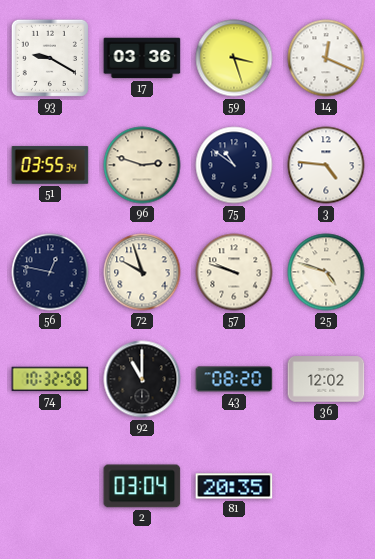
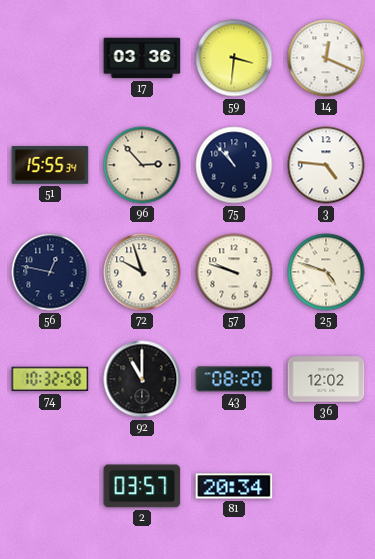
93: 9:20 -> none
59: 3:27 -> 3:31
51: 03:55 -> 15:55
96: 2:48 -> 2:53
75: 10:51 -> 10:53
2: 03:04 -> 03:57
81: 20:35 -> 20:34
